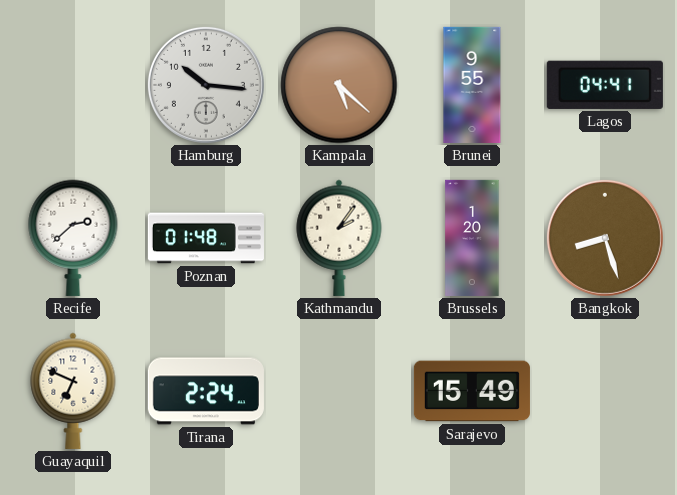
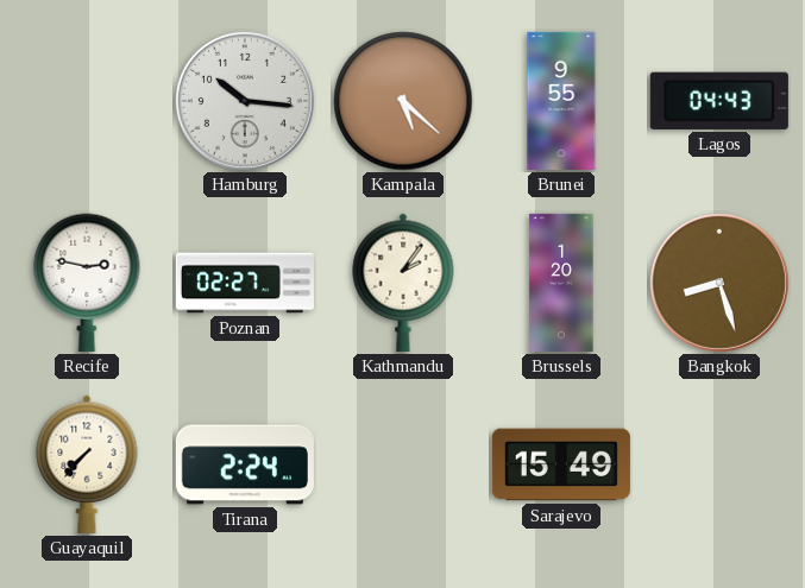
Lagos: 04:41 -> 04:43
Recife: 2:38 -> 2:47
Poznan: 01:48 -> 02:27
Guayaquil: 6:49 -> 7:37
